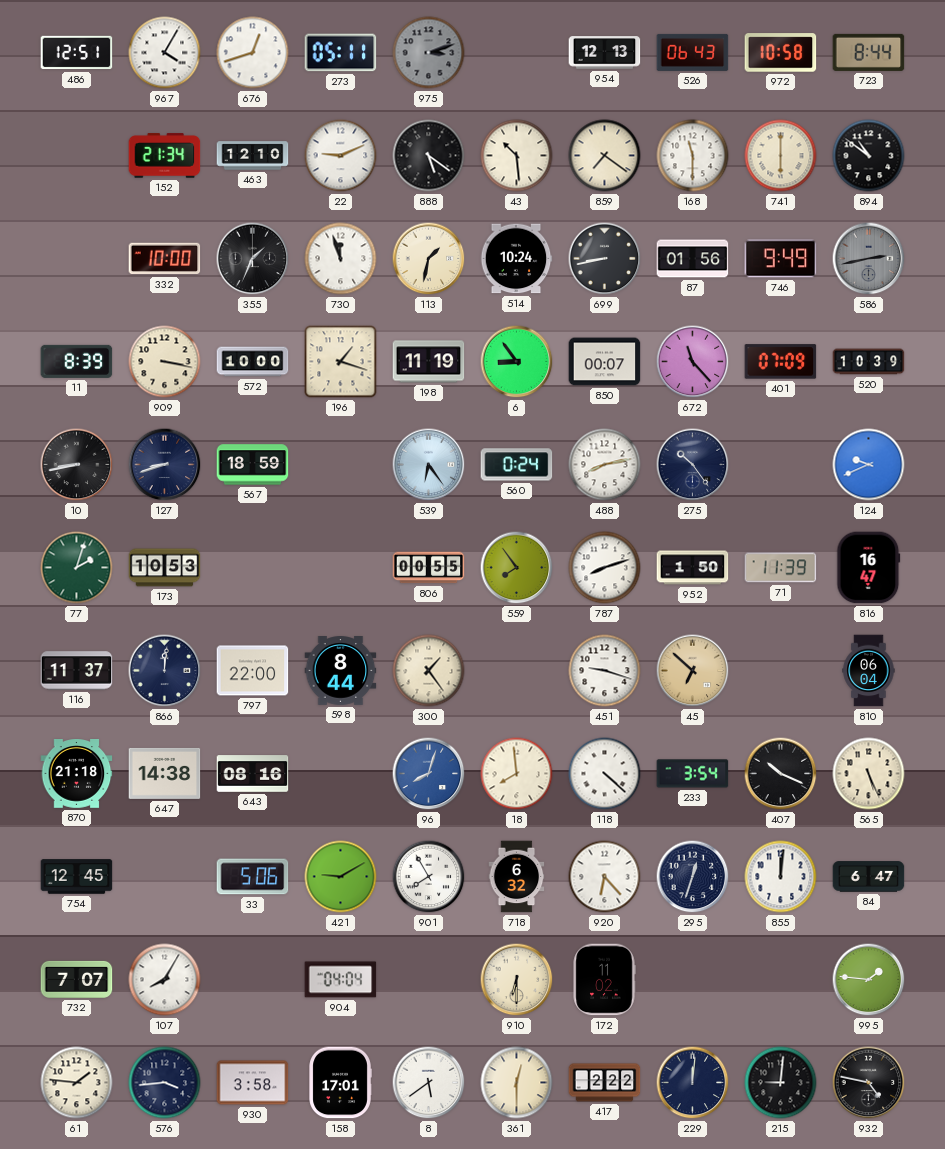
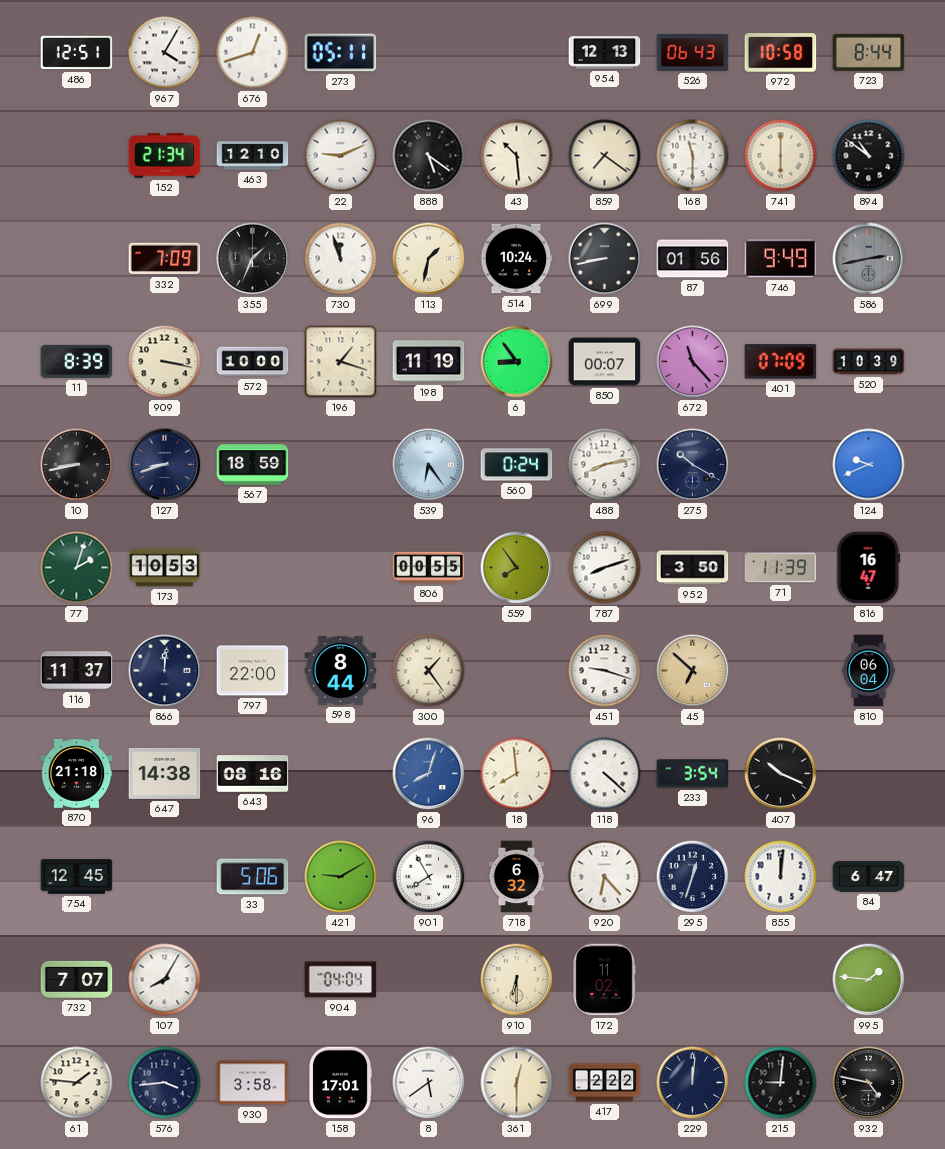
975: 3:12 -> none
332: 10:00 -> 7:09
275: 10:24 -> 10:20
952: 1:50 -> 3:50
565: 5:26 -> none
